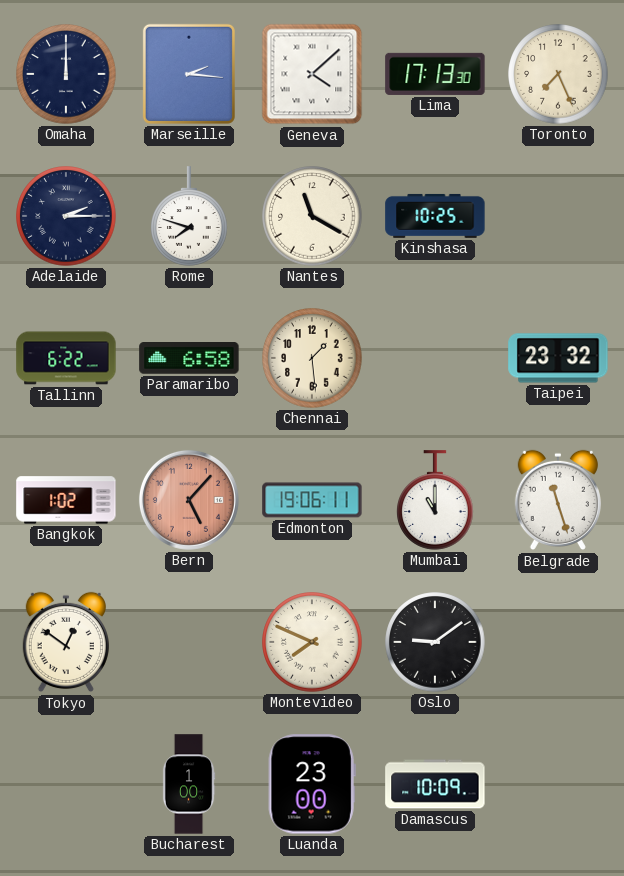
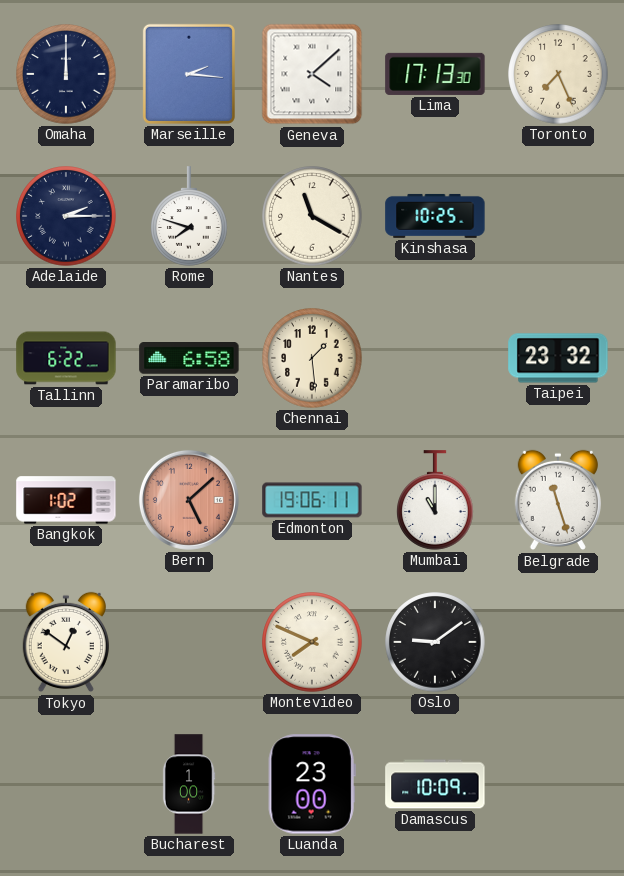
Bern: 5:07 -> 5:08
